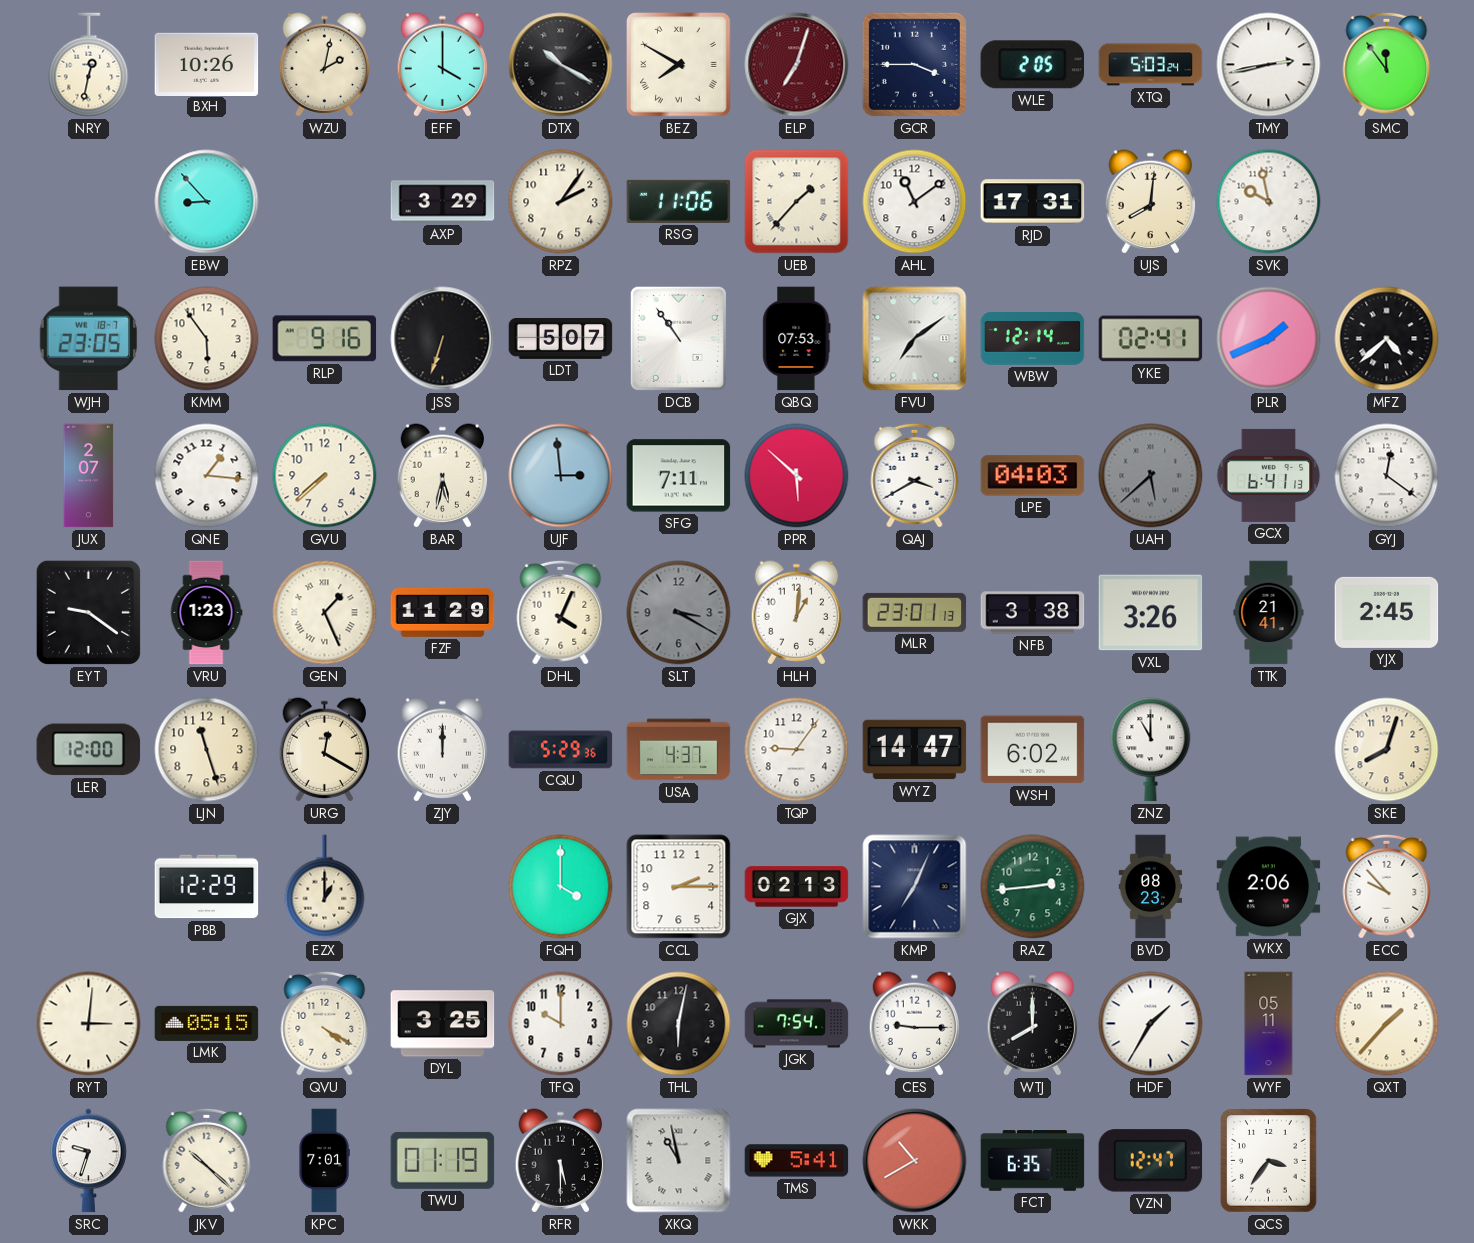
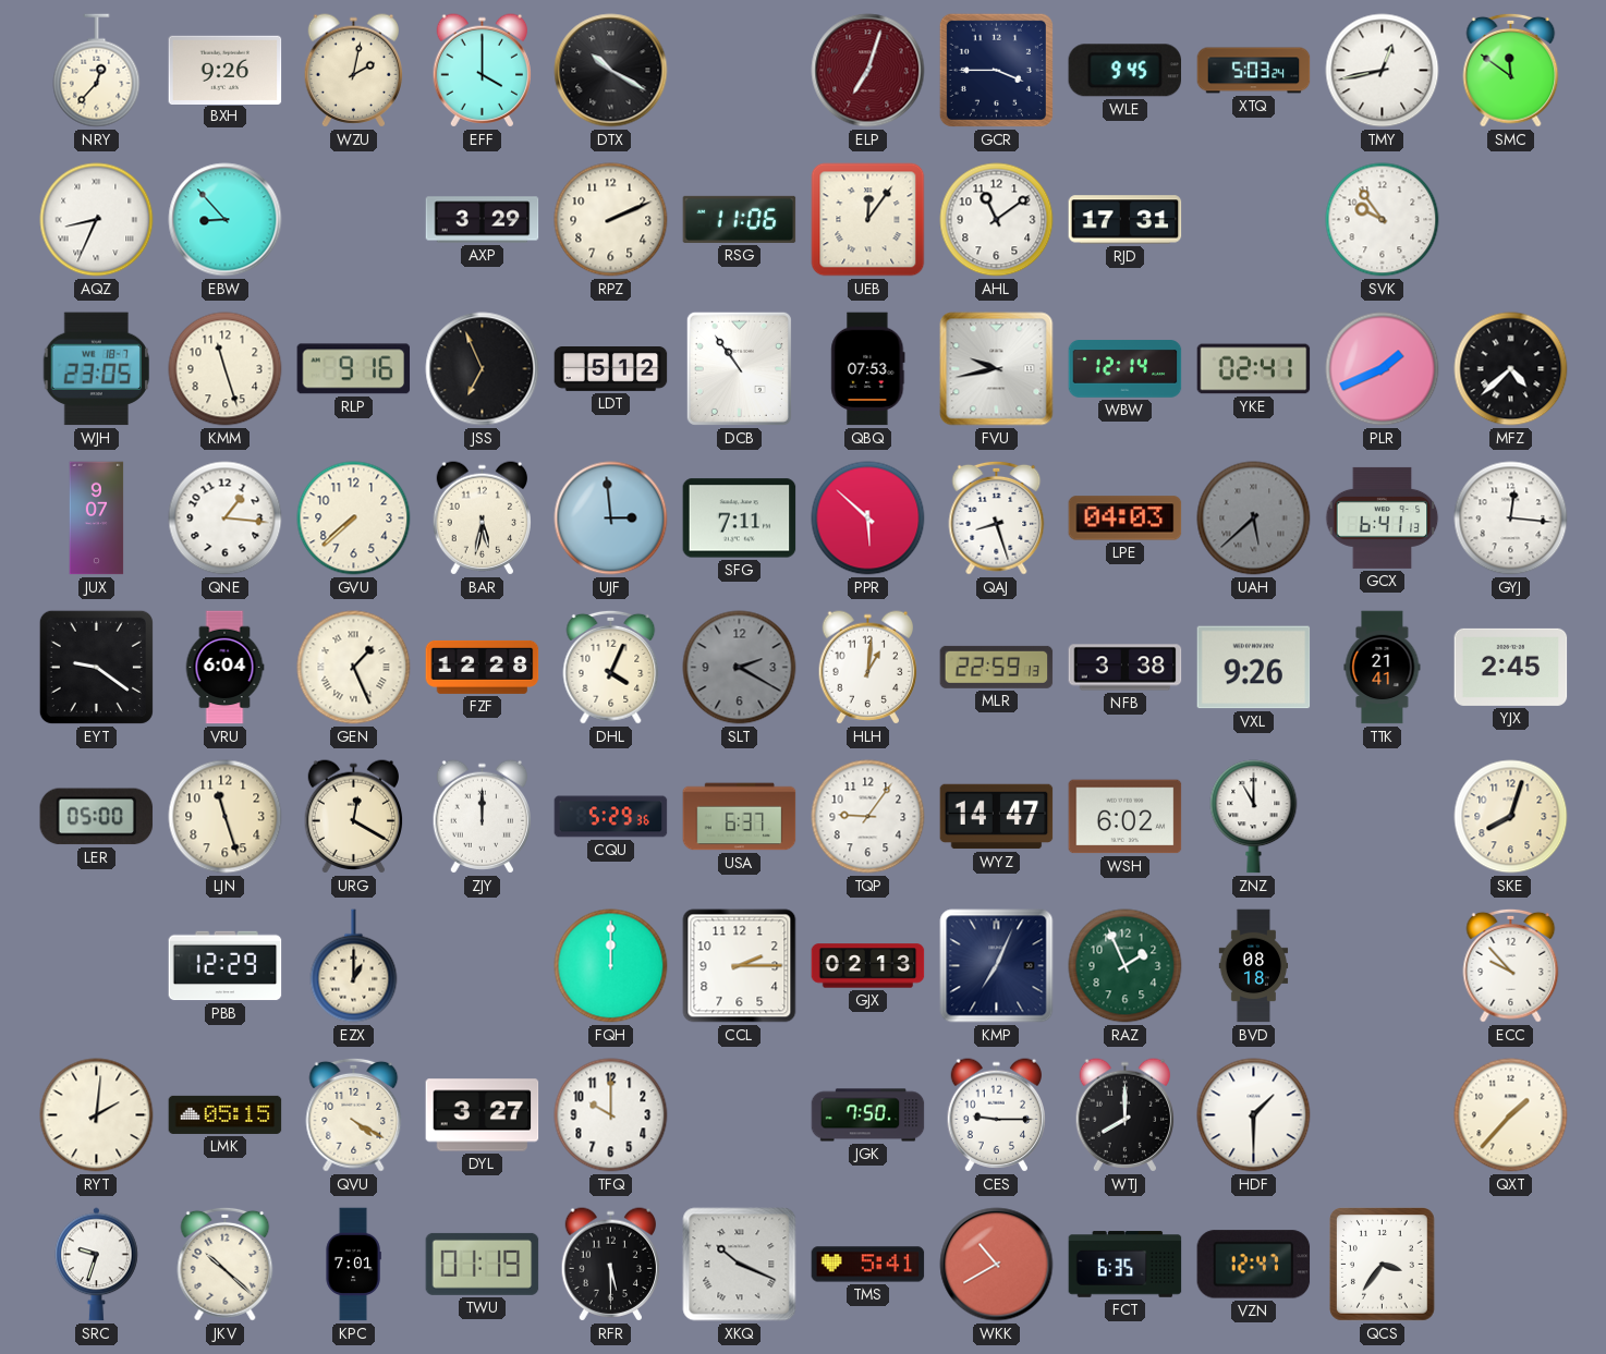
NRY: 12:32 -> 12:37
BXH: 10:26 -> 9:26
BEZ: 7:50 -> none
WLE: 2:05 -> 9:45
TMY: 2:43 -> 12:43
SMC: 11:54 -> 11:51
AQZ: none -> 8:34
RPZ: 2:06 -> 2:11
UEB: 1:37 -> 12:06
UJS: 8:01 -> none
SVK: 9:58 -> 9:54
KMM: 5:54 -> 11:27
JSS: 6:33 -> 6:56
LDT: 5:07 -> 5:12
FVU: 7:09 -> 9:43
JUX: 2:07 -> 9:07
QAJ: 3:40 -> 8:27
GYJ: 12:21 -> 12:16
VRU: 1:23 -> 6:04
FZF: 11:29 -> 12:28
SLT: 3:20 -> 2:20
MLR: 23:01 -> 22:59
VXL: 3:26 -> 9:26
LER: 12:00 -> 05:00
USA: 4:37 -> 6:37
FQH: 4:00 -> 12:00
RAZ: 2:44 -> 1:56
BVD: 08:23 -> 08:18
WKX: 2:06 -> none
RYT: 3:01 -> 2:01
DYL: 3:25 -> 3:27
THL: 6:02 -> none
JGK: 7:54 -> 7:50
HDF: 1:35 -> 1:30
WYF: 05:11 -> none
XKQ: 10:58 -> 10:19
